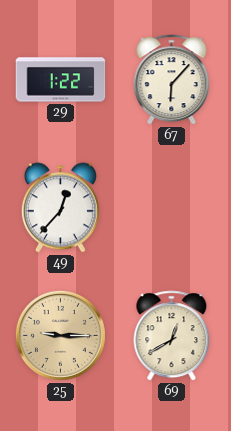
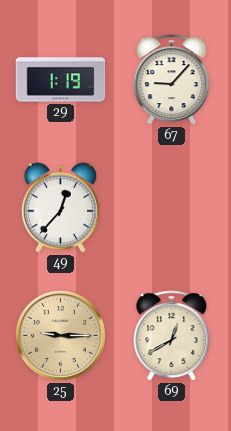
29: 1:22 -> 1:19
67: 6:07 -> 9:07
